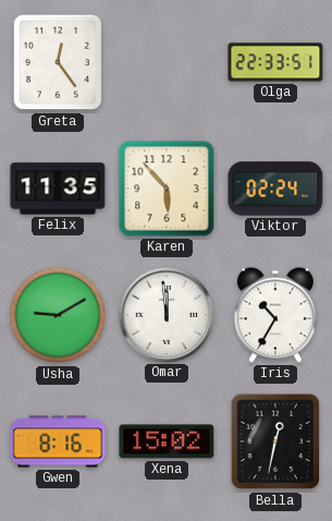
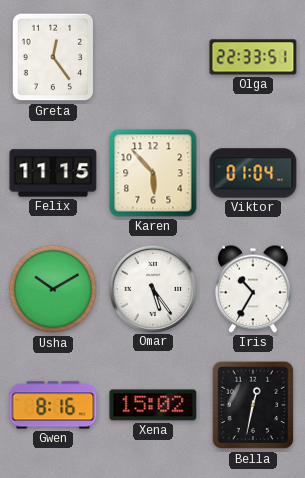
Felix: 11:35 -> 11:15
Viktor: 02:24 -> 01:04
Usha: 9:10 -> 10:10
Omar: 11:59 -> 5:24
